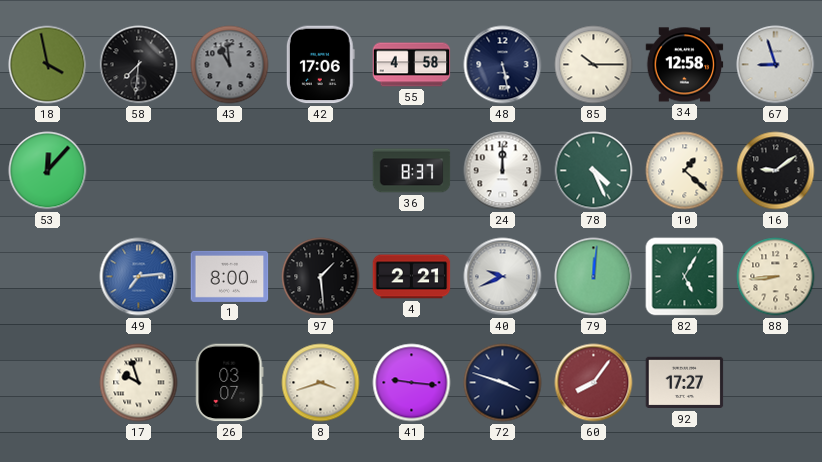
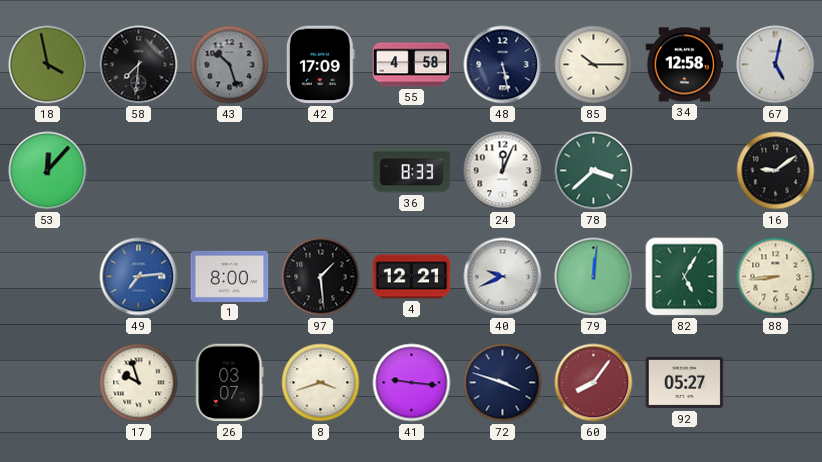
43: 10:59 -> 10:27
42: 17:06 -> 17:09
67: 8:57 -> 5:02
36: 8:37 -> 8:33
24: 12:00 -> 12:04
78: 4:26 -> 3:38
10: 1:22 -> none
4: 2:21 -> 12:21
92: 17:27 -> 05:27
